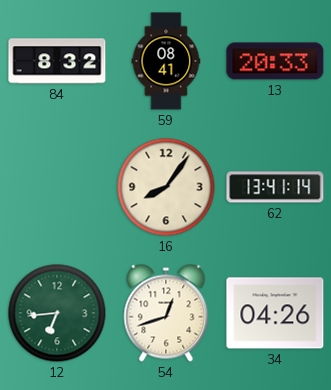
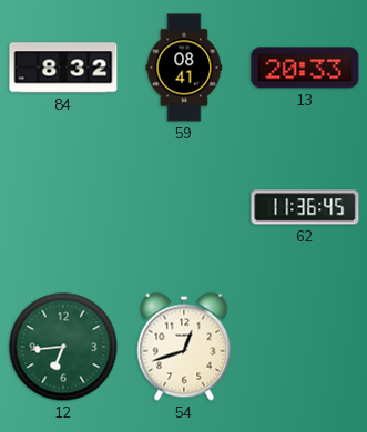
16: 8:06 -> none
62: 13:41 -> 11:36
34: 04:26 -> none
